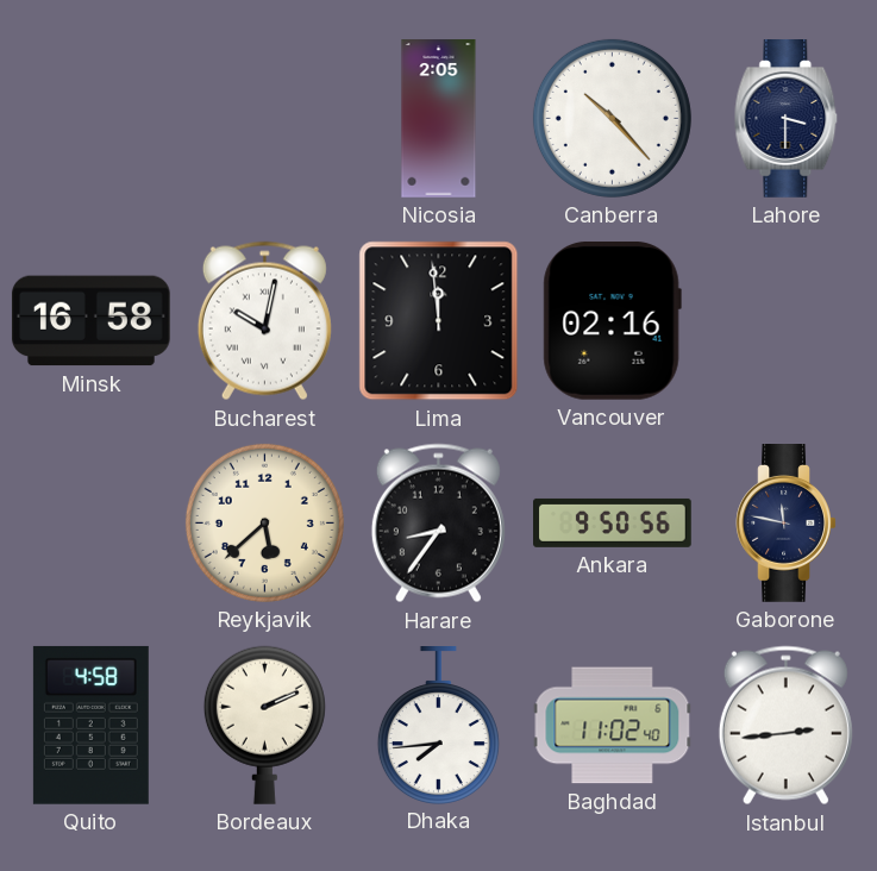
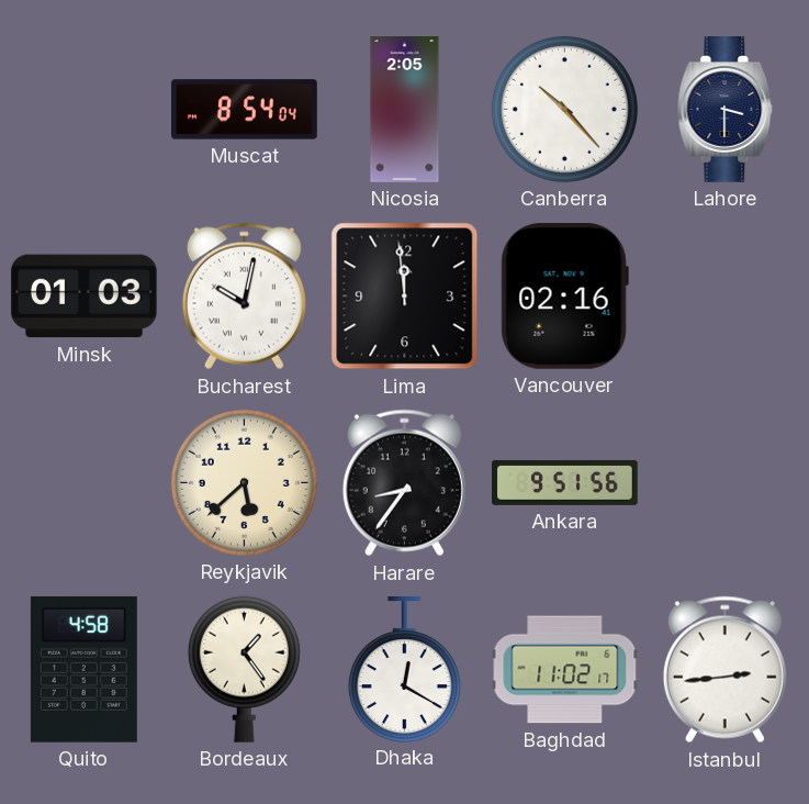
Muscat: none -> 8:54
Minsk: 16:58 -> 01:03
Ankara: 9:50 -> 9:51
Gaborone: 11:47 -> none
Bordeaux: 2:11 -> 1:24
Dhaka: 7:44 -> 12:20
Baghdad: 11:02:40 -> 11:02:17
